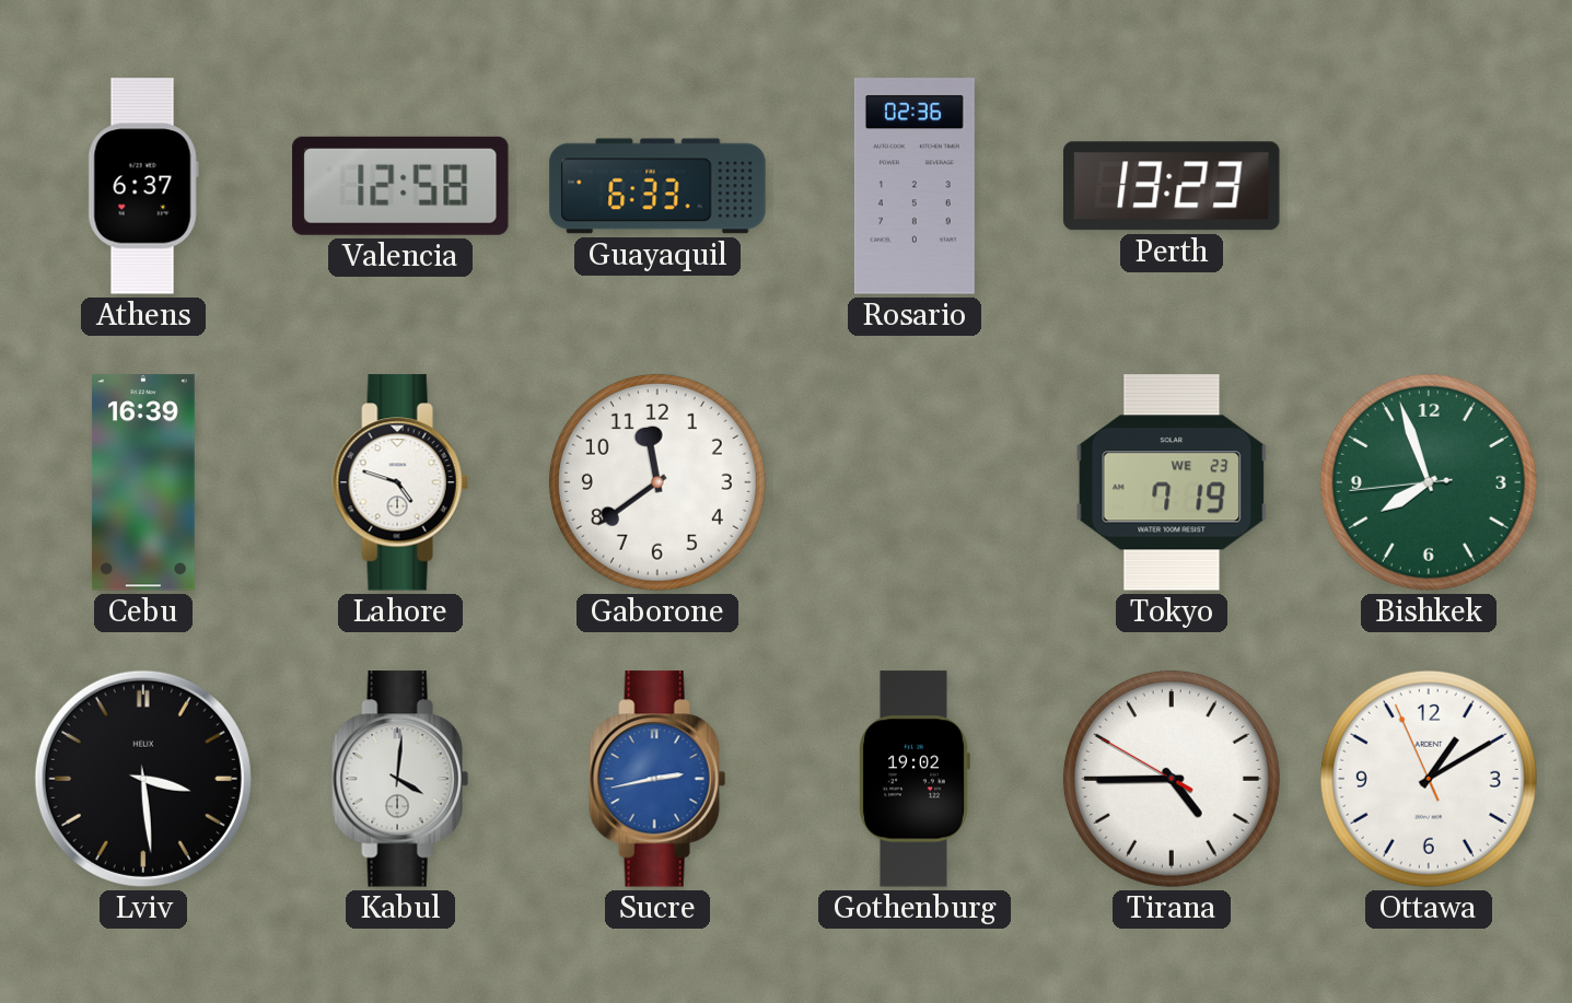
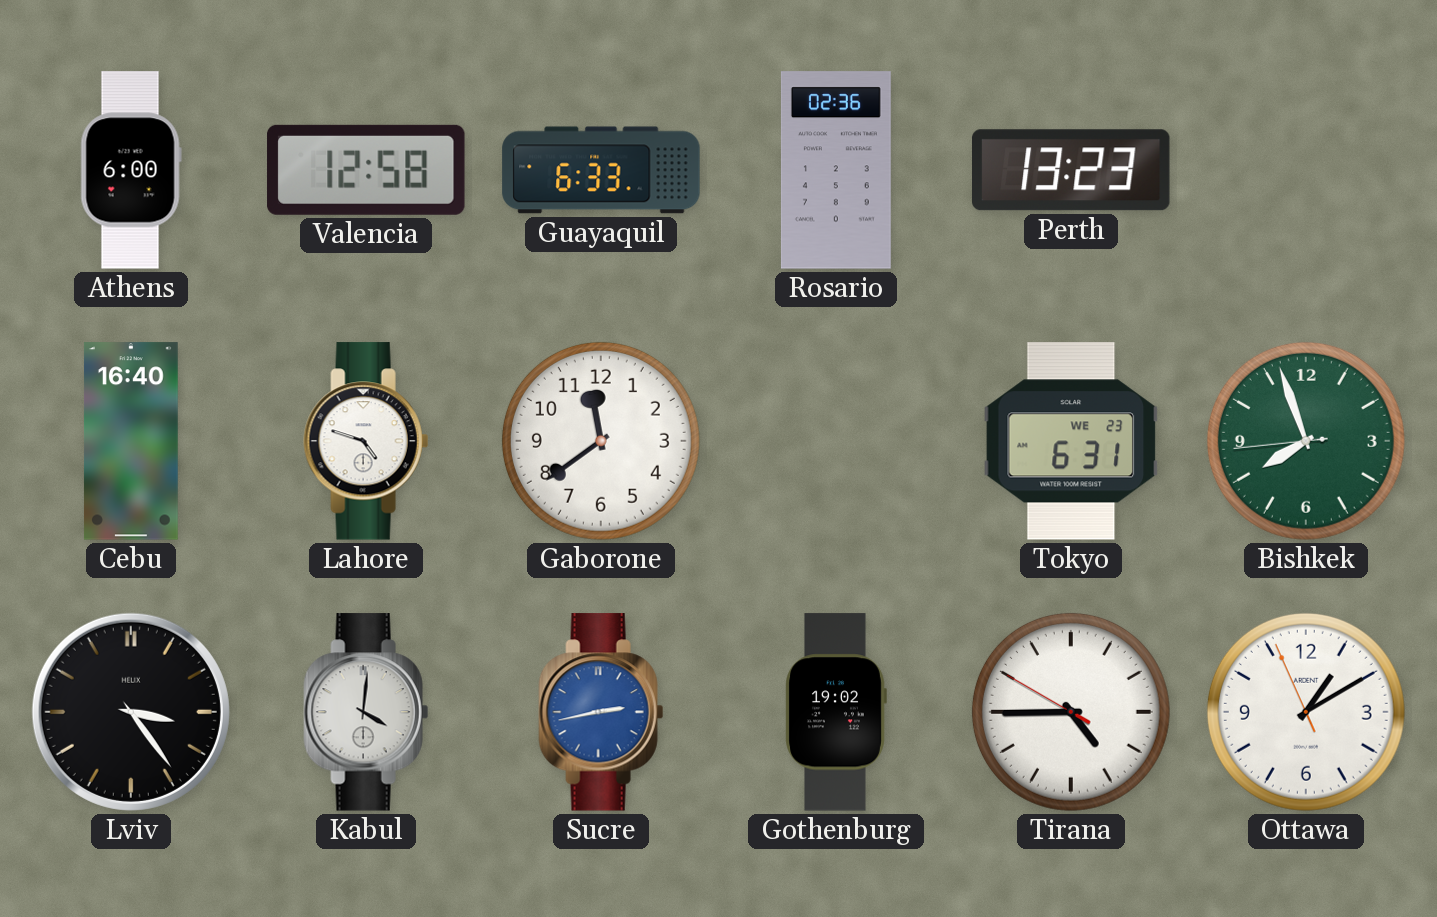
Athens: 6:37 -> 6:00
Cebu: 16:39 -> 16:40
Tokyo: 7:19 -> 6:31
Lviv: 3:29 -> 3:24
